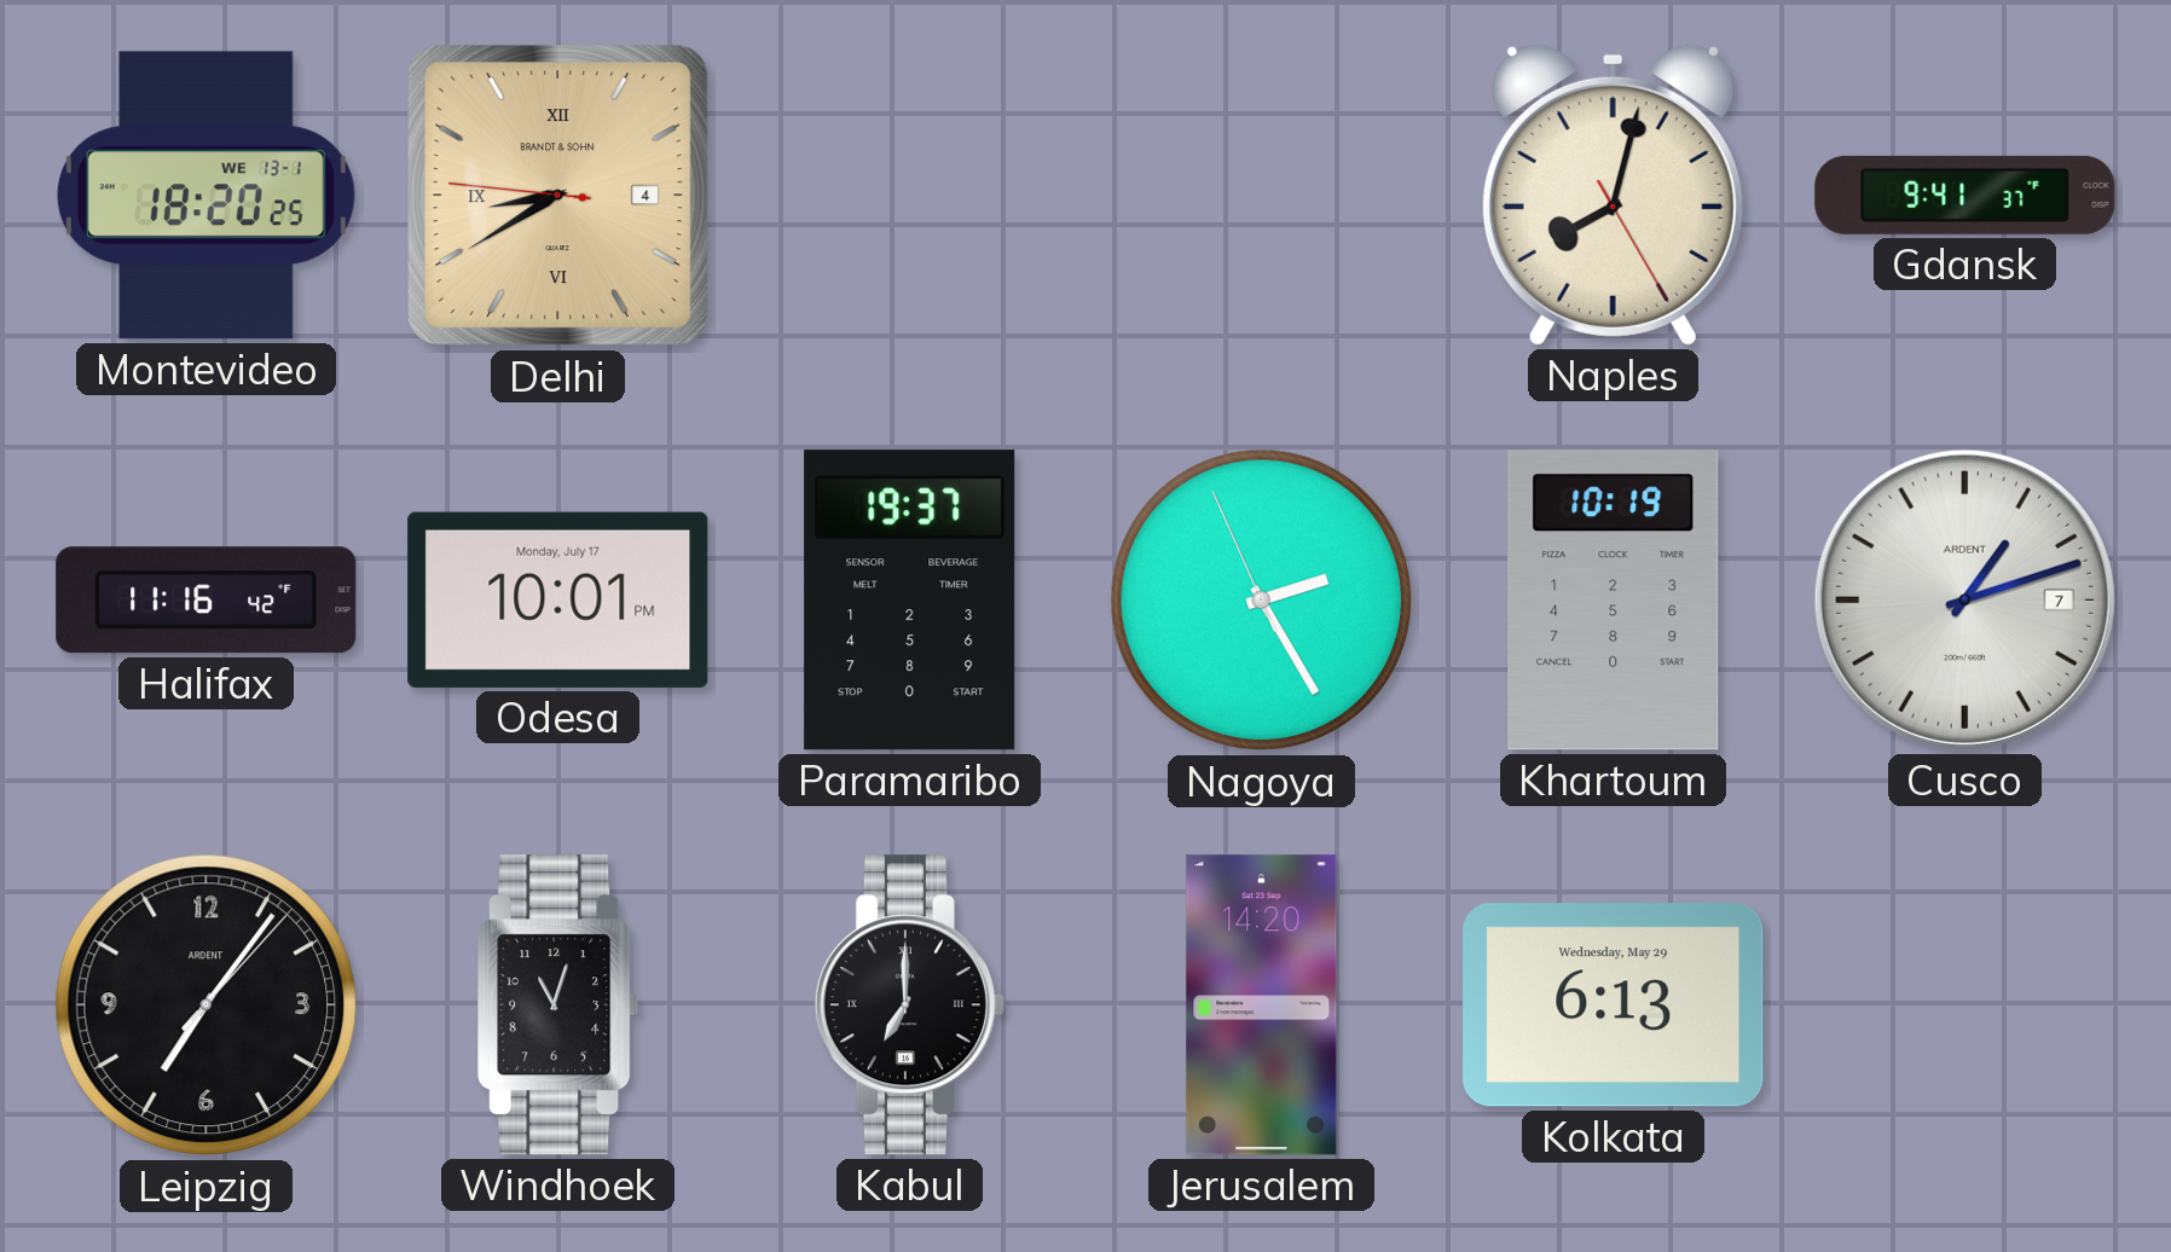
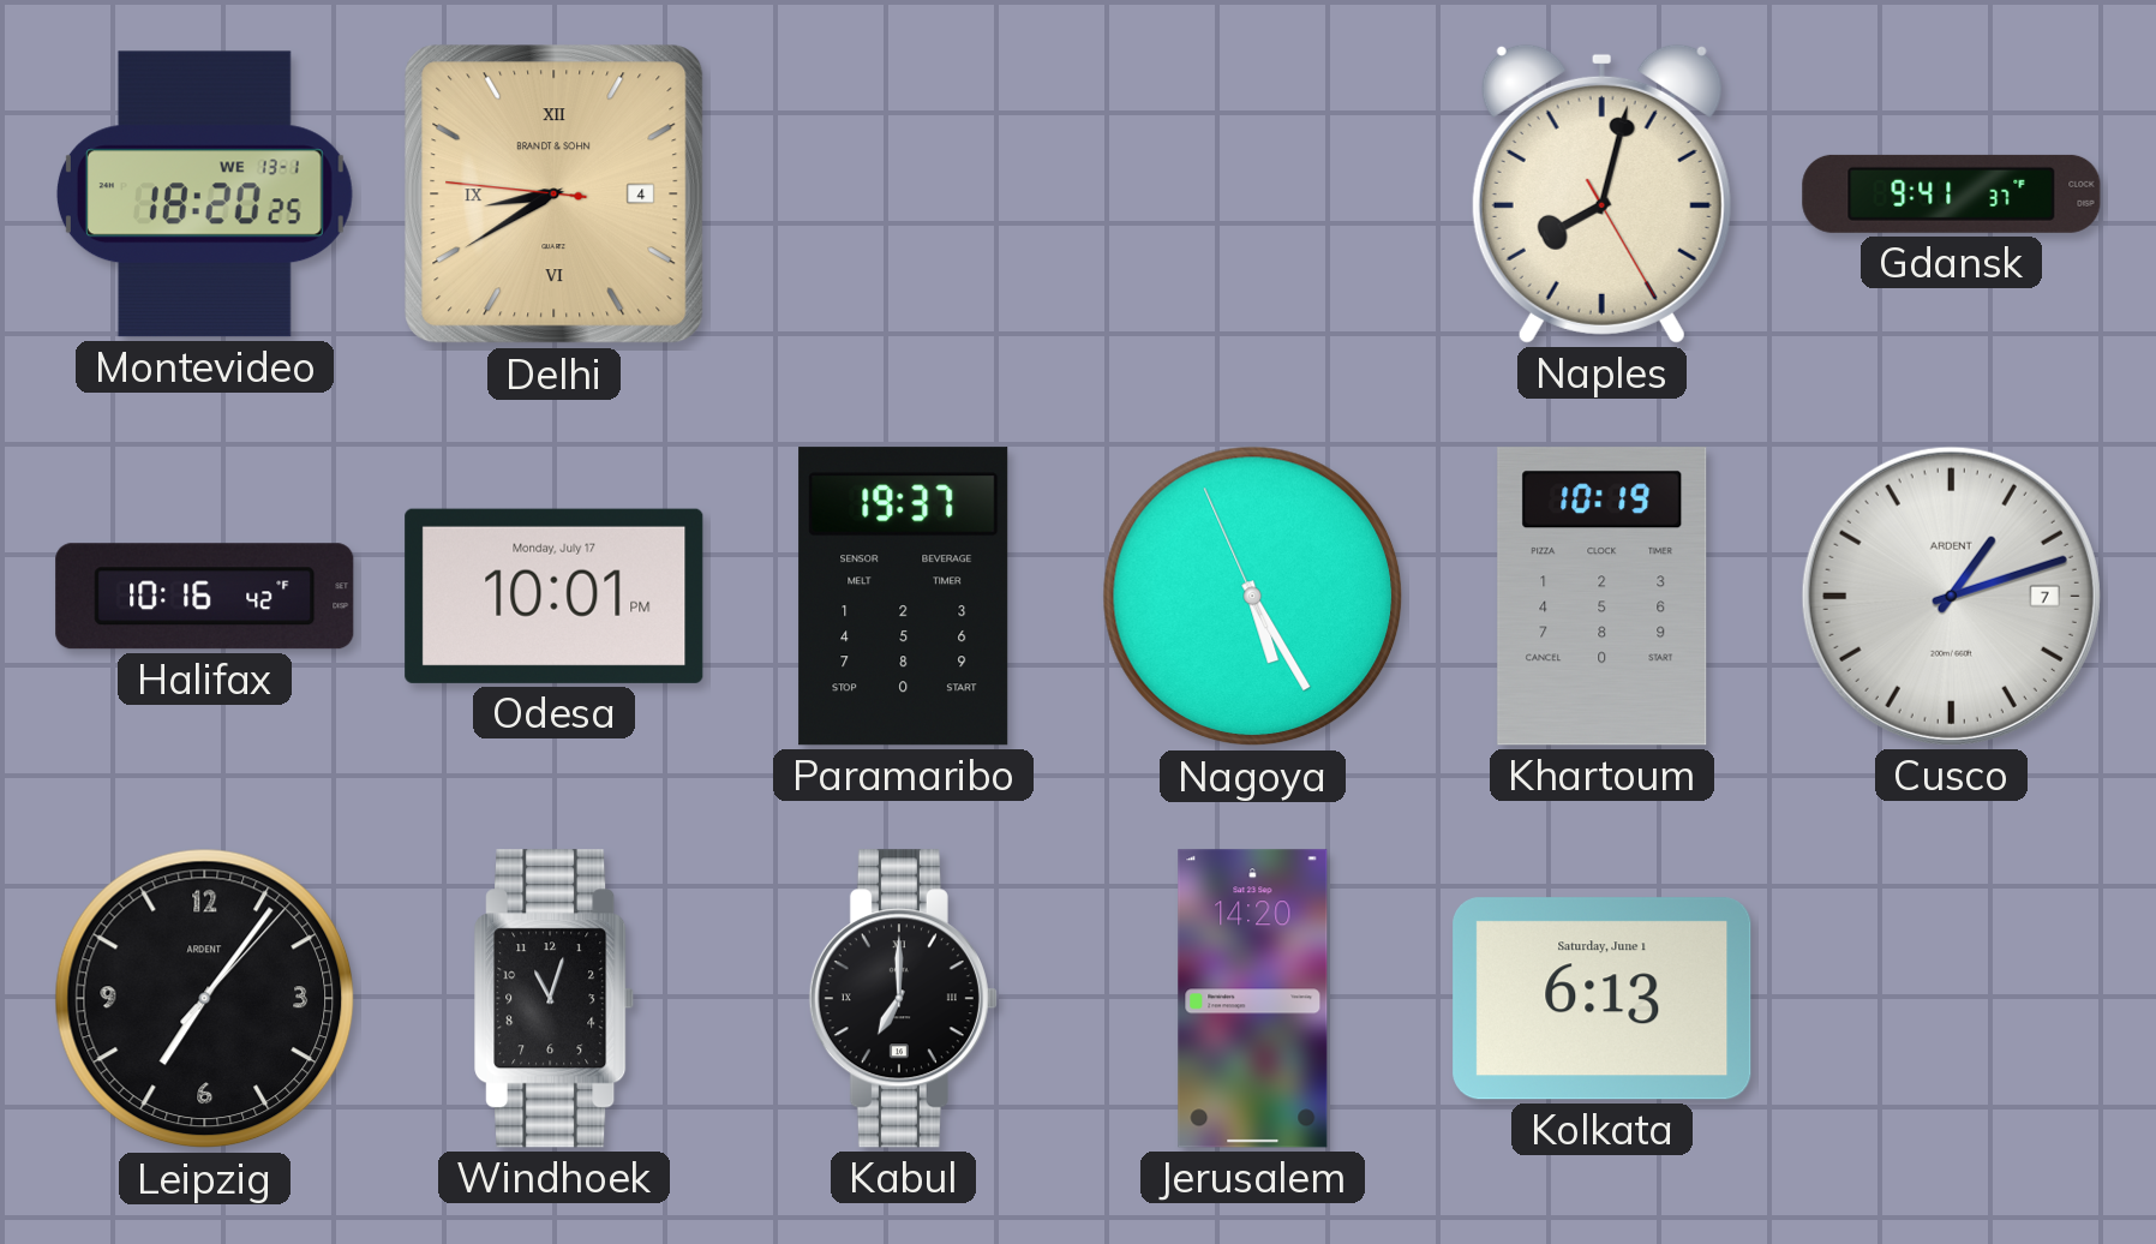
Halifax: 11:16 -> 10:16
Nagoya: 2:24 -> 5:24
Kolkata date: Wednesday, May 29 -> Saturday, June 1
